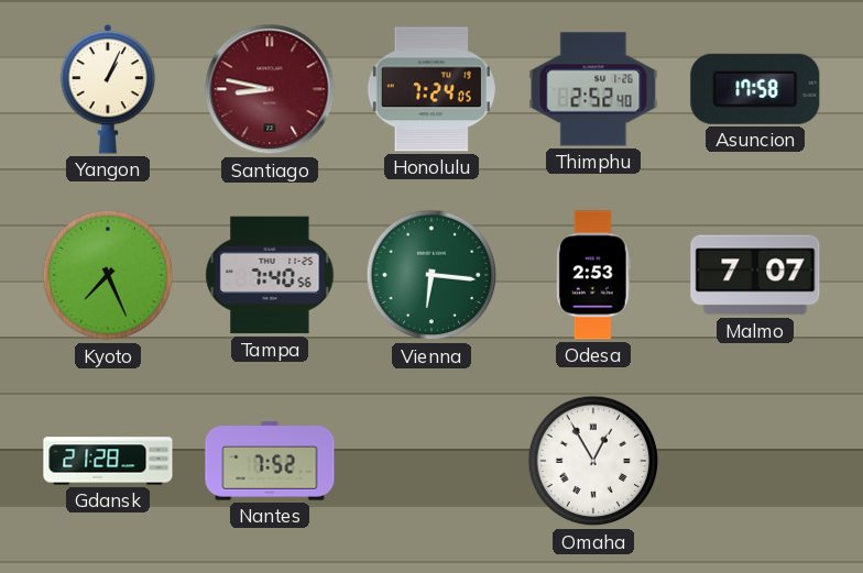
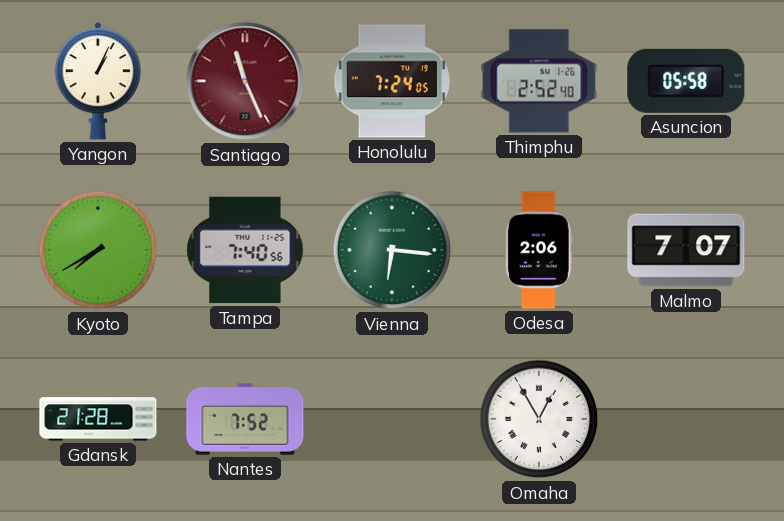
Santiago: 8:47 -> 11:26
Asuncion: 17:58 -> 05:58
Kyoto: 7:26 -> 7:40
Odesa: 2:53 -> 2:06
